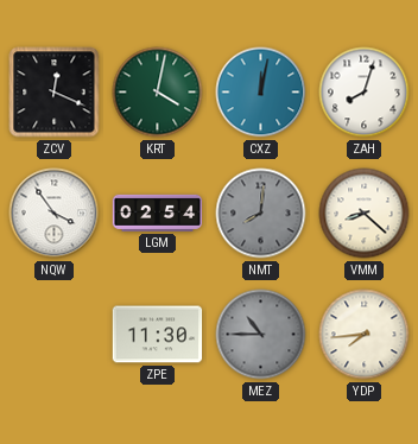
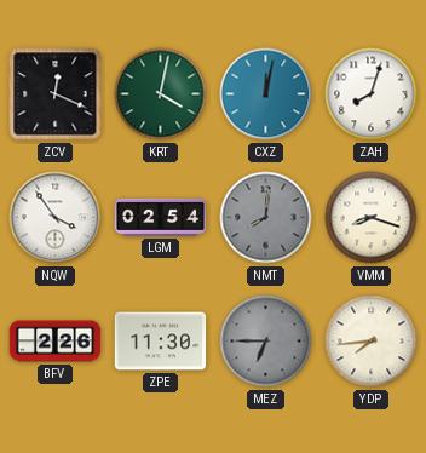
VMM: 8:22 -> 8:18
BFV: none -> 2:26
MEZ: 10:45 -> 6:45
